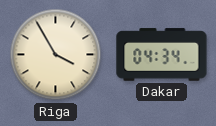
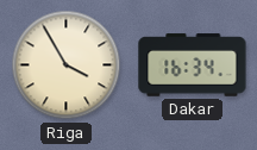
Dakar: 04:34 -> 16:34
